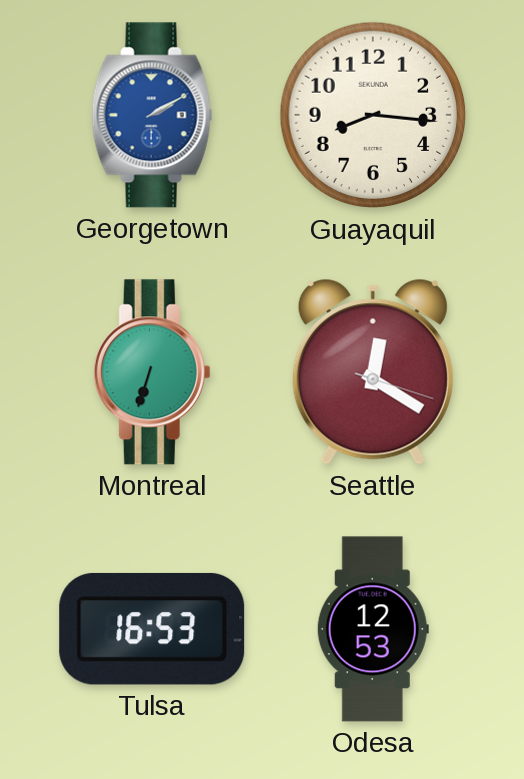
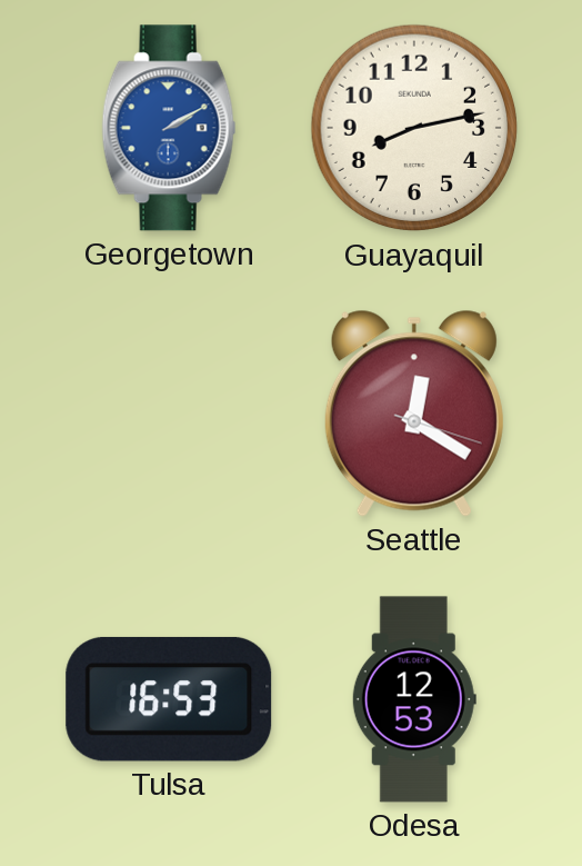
Guayaquil: 8:16 -> 8:13
Montreal: 6:33 -> none
